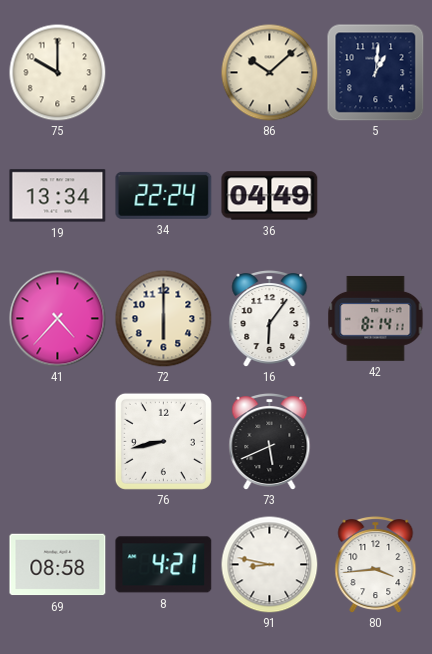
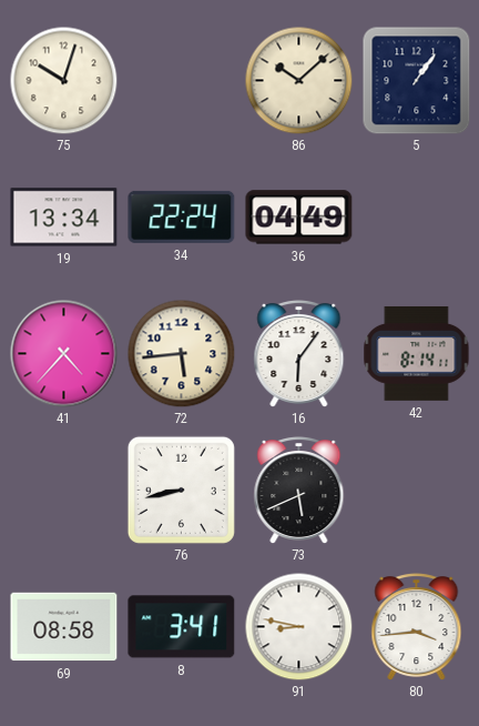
75: 10:00 -> 10:03
5: 1:01 -> 1:06
72: 6:00 -> 5:44
8: 4:21 -> 3:41
